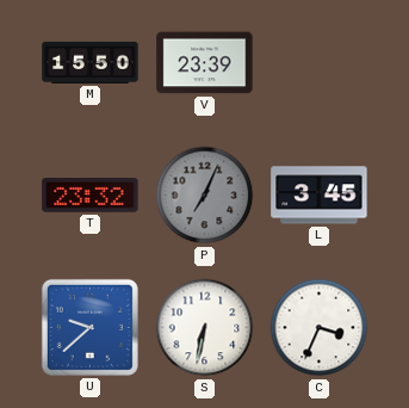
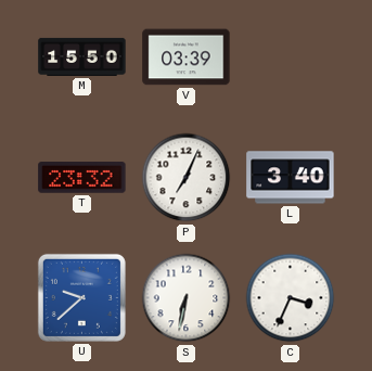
V: 23:39 -> 03:39
P dial: grey -> white
L: 3:45 -> 3:40
